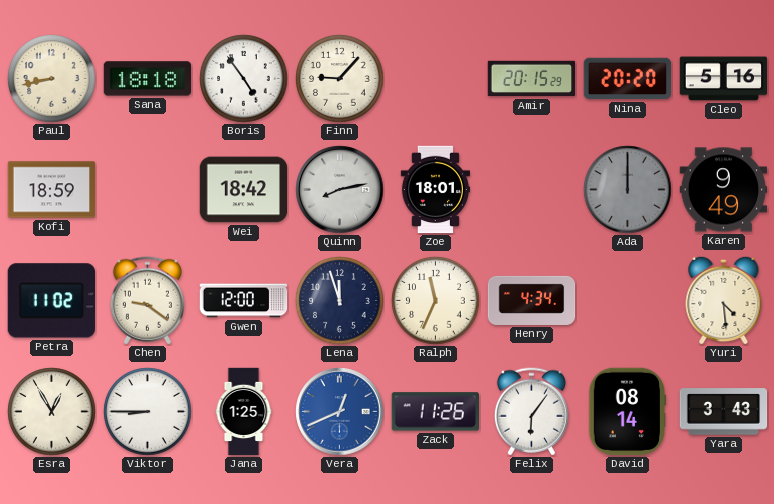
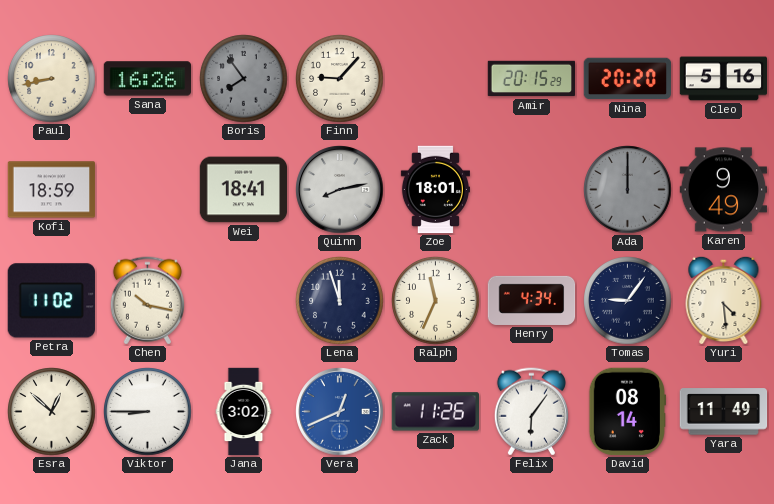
Sana: 18:18 -> 16:26
Boris: 4:54 -> 7:54
Boris dial: white -> grey
Wei: 18:42 -> 18:41
Chen: 9:21 -> 10:17
Gwen: 12:00 -> none
Tomas: none -> 9:06
Esra: 12:55 -> 12:52
Jana: 1:25 -> 3:02
Yara: 3:43 -> 11:49
